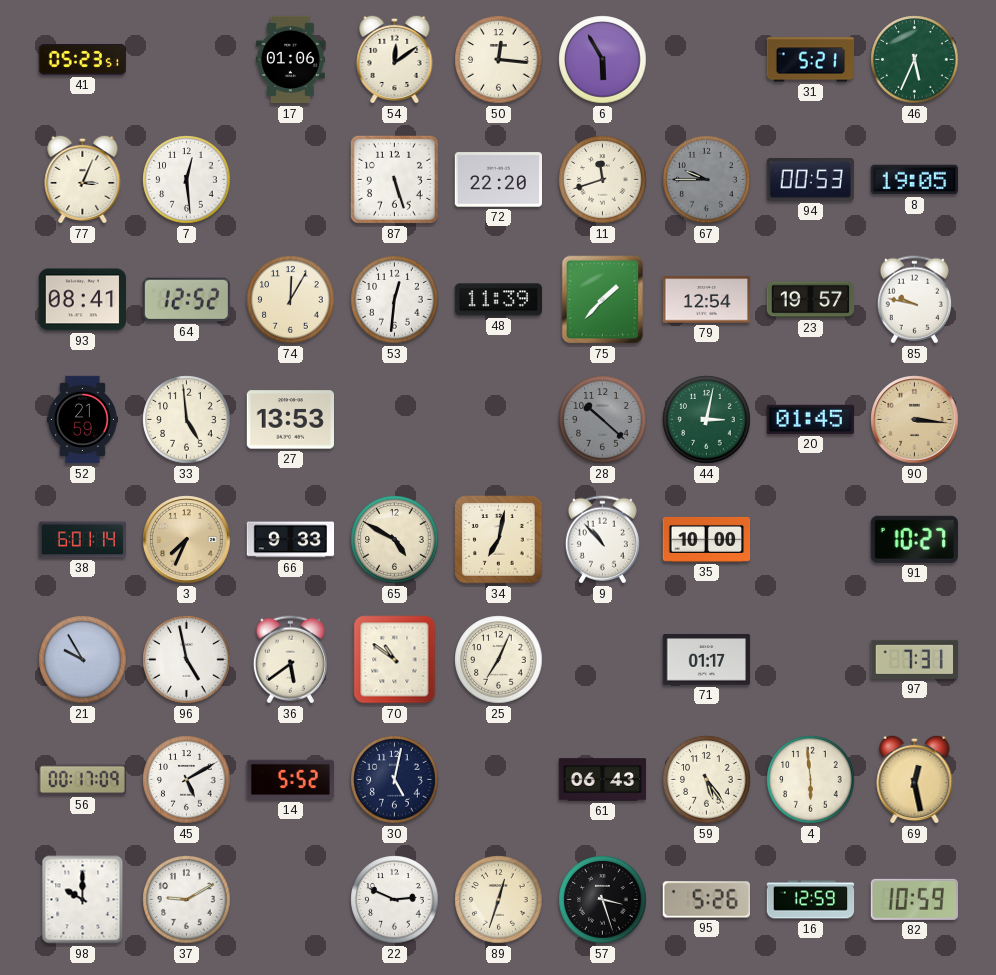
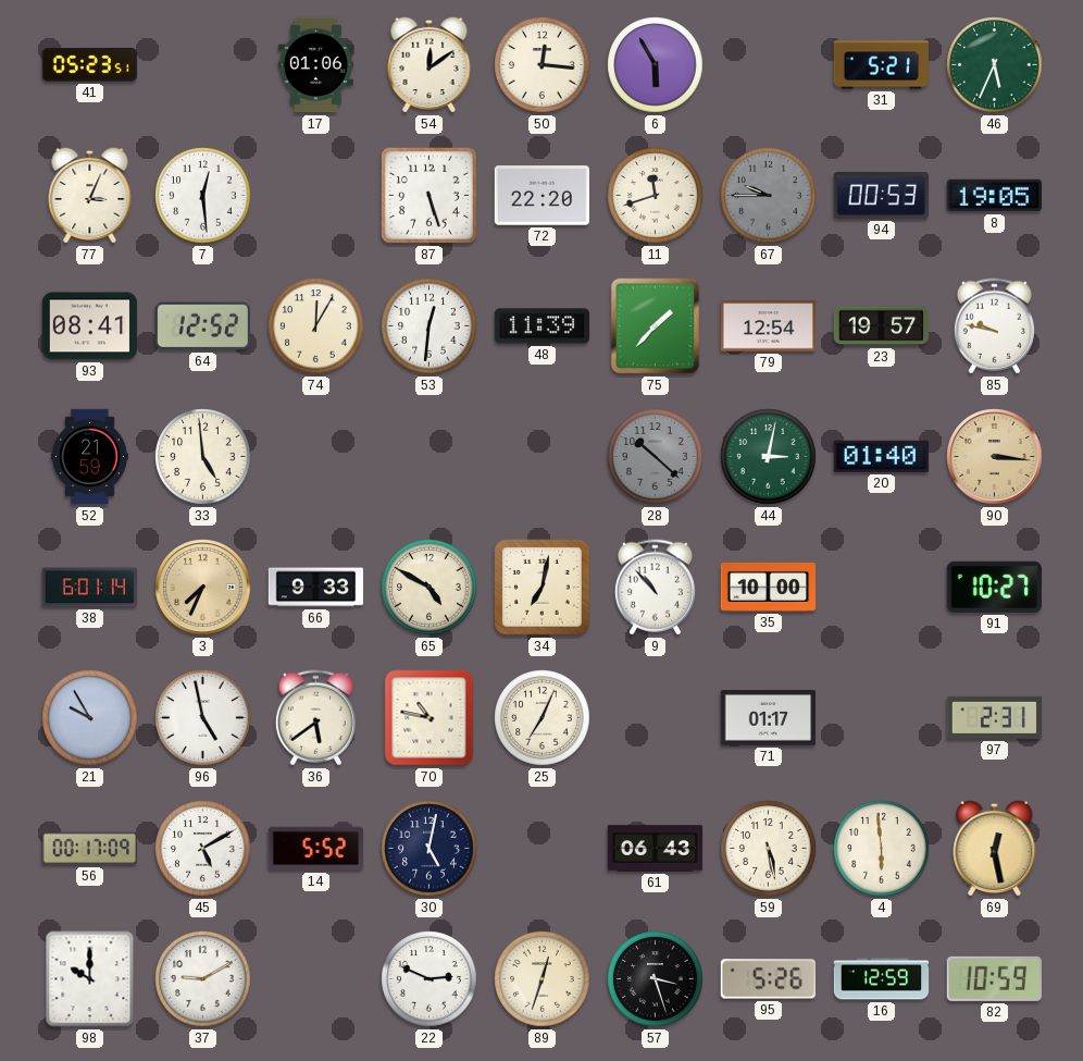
27: 13:53 -> none
20: 01:45 -> 01:40
70: 10:51 -> 10:47
97: 7:31 -> 2:31
59: 5:24 -> 5:28
